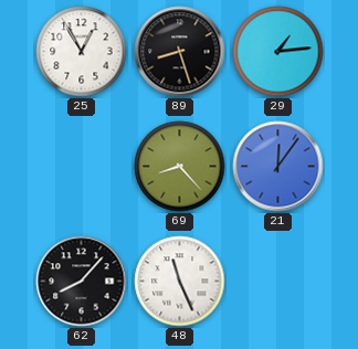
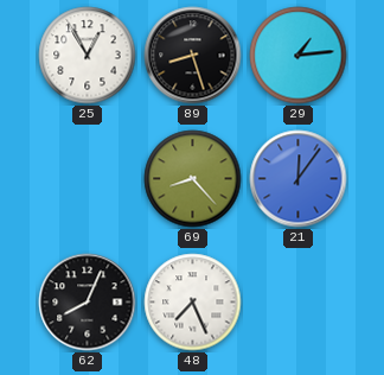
62: 8:07 -> 8:04
48: 11:26 -> 7:26
